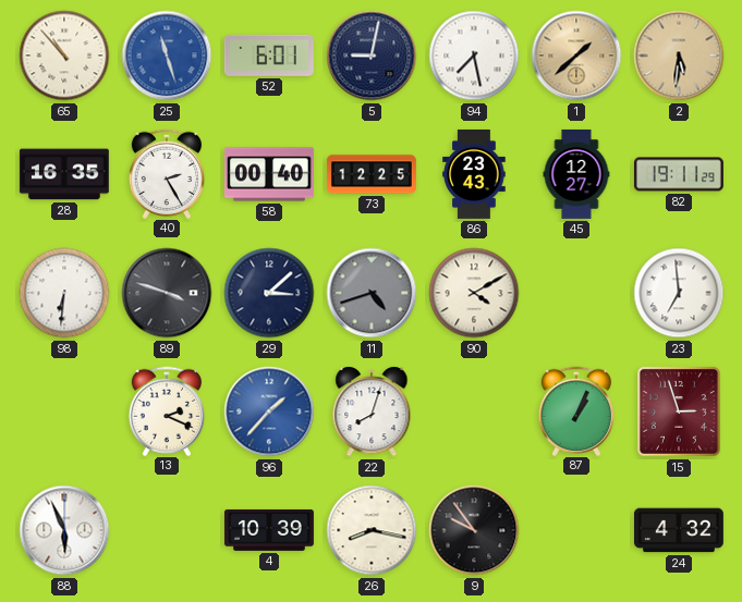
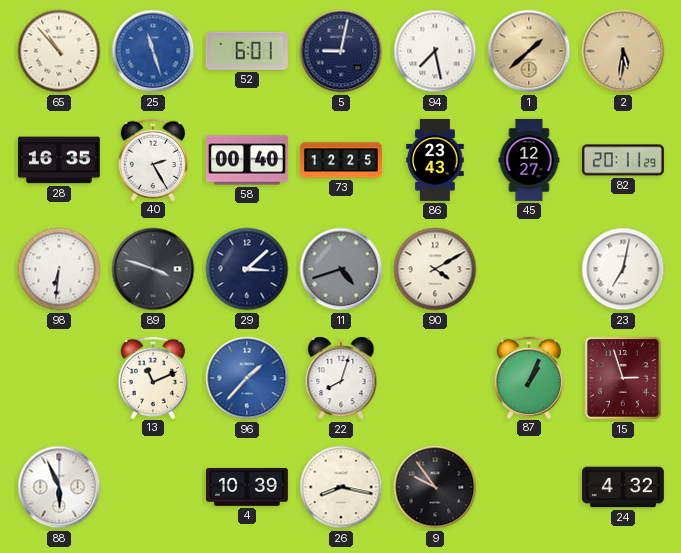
82: 19:11 -> 20:11
23: 6:59 -> 7:02
13: 2:19 -> 11:11
